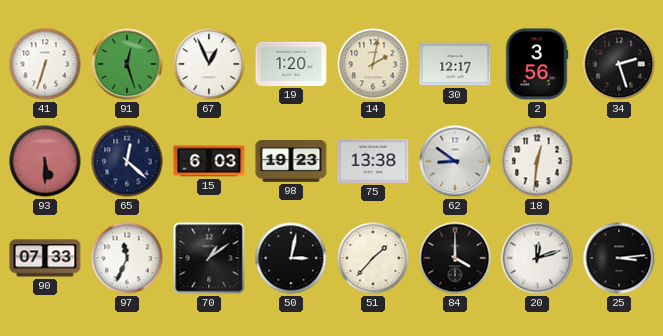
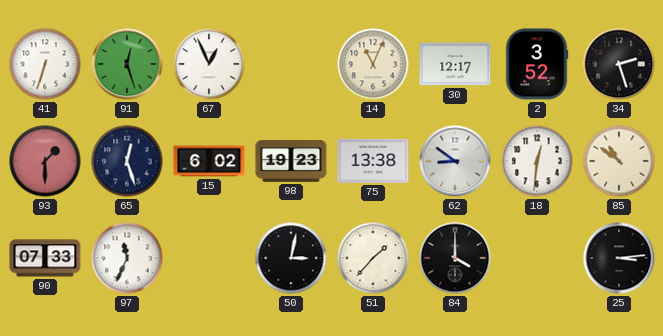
19: 1:20 -> none
14: 2:02 -> 11:04
2: 3:56 -> 3:52
93: 5:30 -> 1:30
65: 12:22 -> 12:27
15: 6:03 -> 6:02
85: none -> 10:51
70: 1:09 -> none
20: 12:12 -> none
